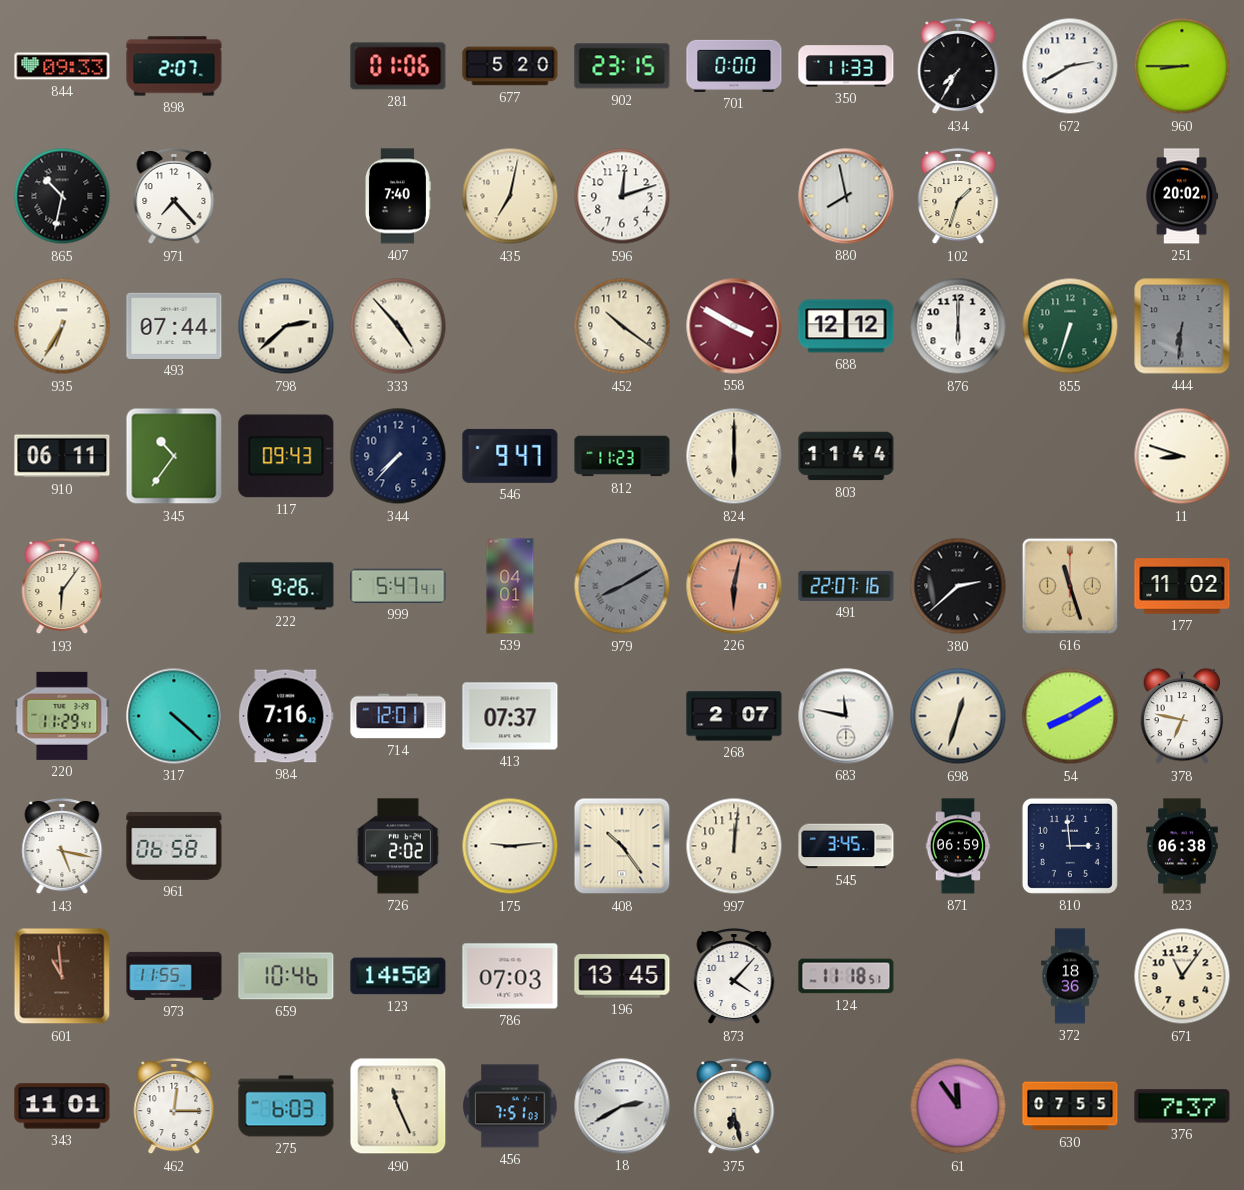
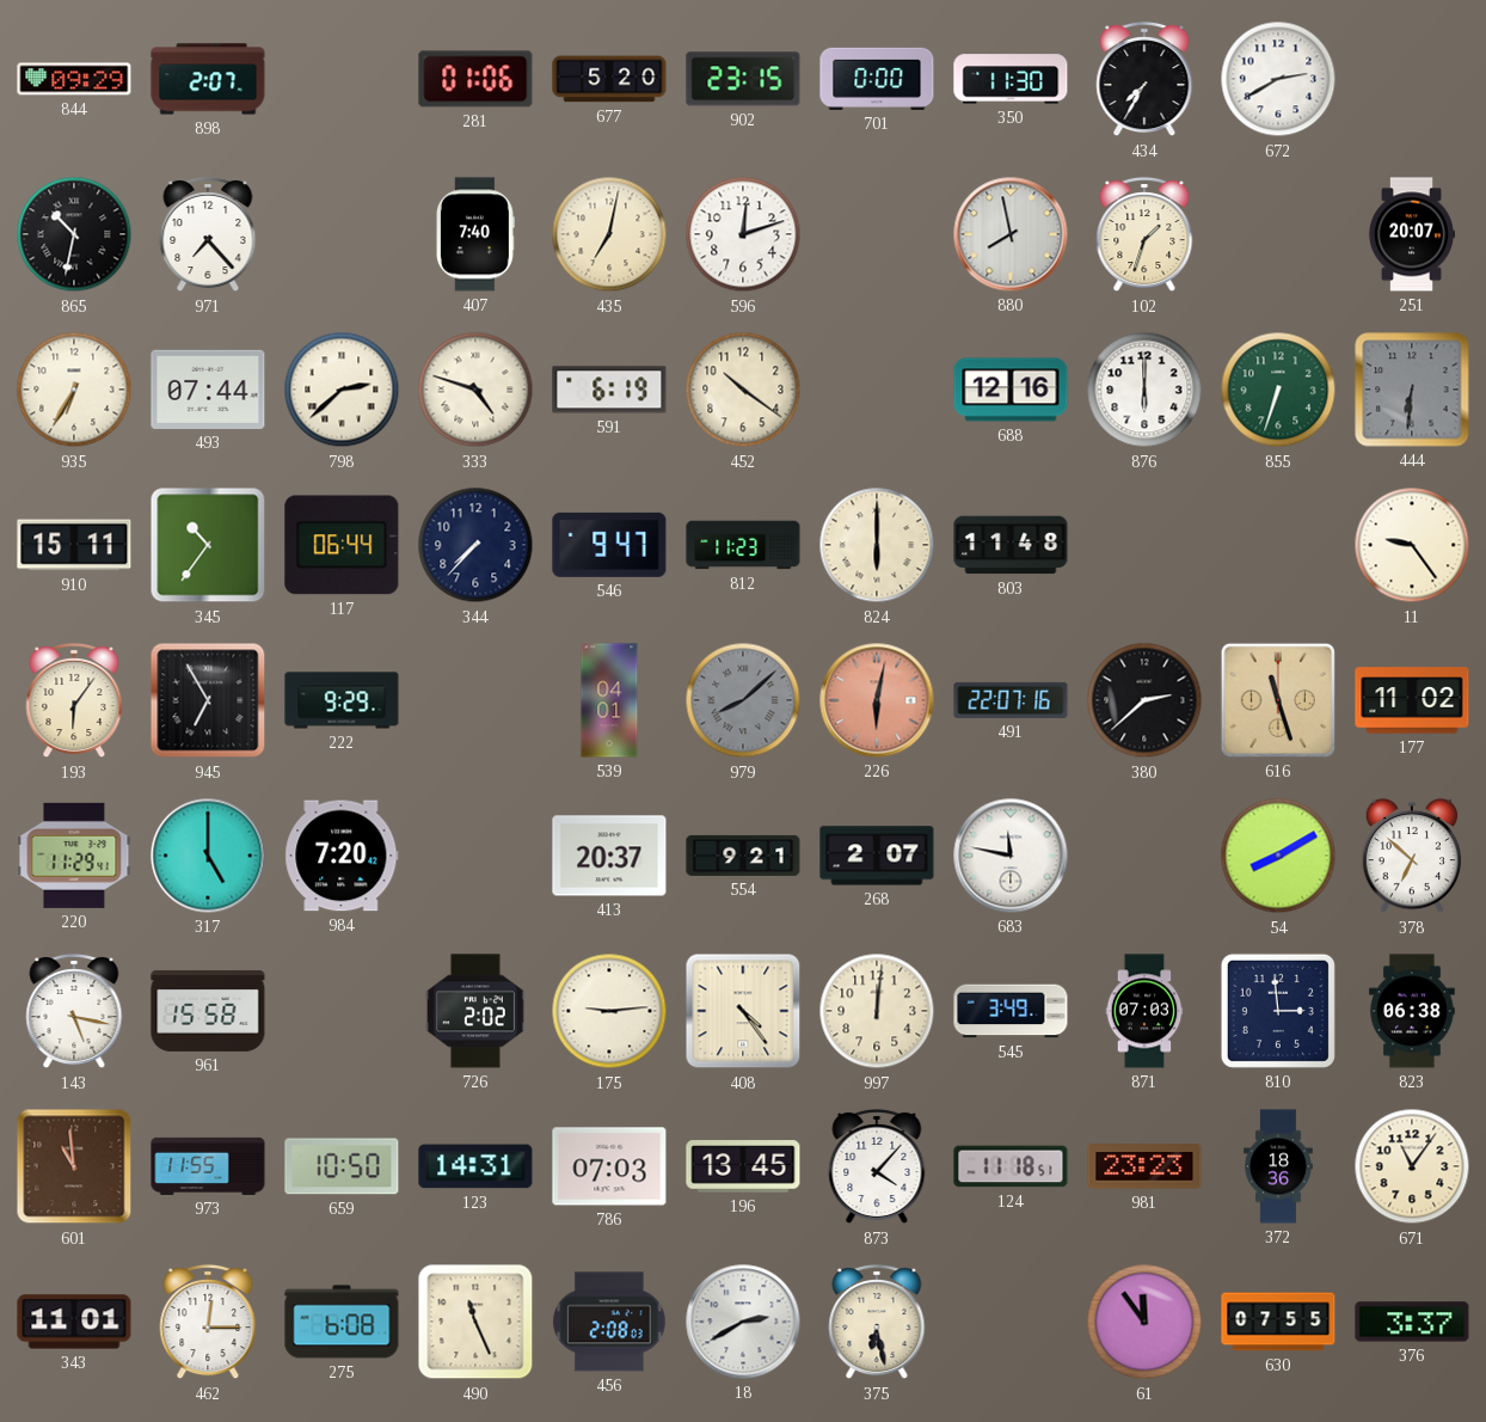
844: 09:33 -> 09:29
350: 11:33 -> 11:30
960: 8:45 -> none
251: 20:02 -> 20:07
333: 4:53 -> 4:48
591: none -> 6:19
558: 3:50 -> none
688: 12:12 -> 12:16
910: 06:11 -> 15:11
117: 09:43 -> 06:44
803: 11:44 -> 11:48
11: 8:48 -> 9:24
945: none -> 6:55
222: 9:26 -> 9:29
999: 5:47 -> none
979: 8:10 -> 8:08
317: 4:22 -> 5:00
984: 7:16 -> 7:20
714: 12:01 -> none
413: 07:37 -> 20:37
554: none -> 9:21
698: 12:33 -> none
378: 6:47 -> 6:52
961: 06:58 -> 15:58
408: 10:24 -> 4:24
545: 3:45 -> 3:49
871: 06:59 -> 07:03
659: 10:46 -> 10:50
123: 14:50 -> 14:31
981: none -> 23:23
275: 6:03 -> 6:08
456: 7:51 -> 2:08
376: 7:37 -> 3:37
